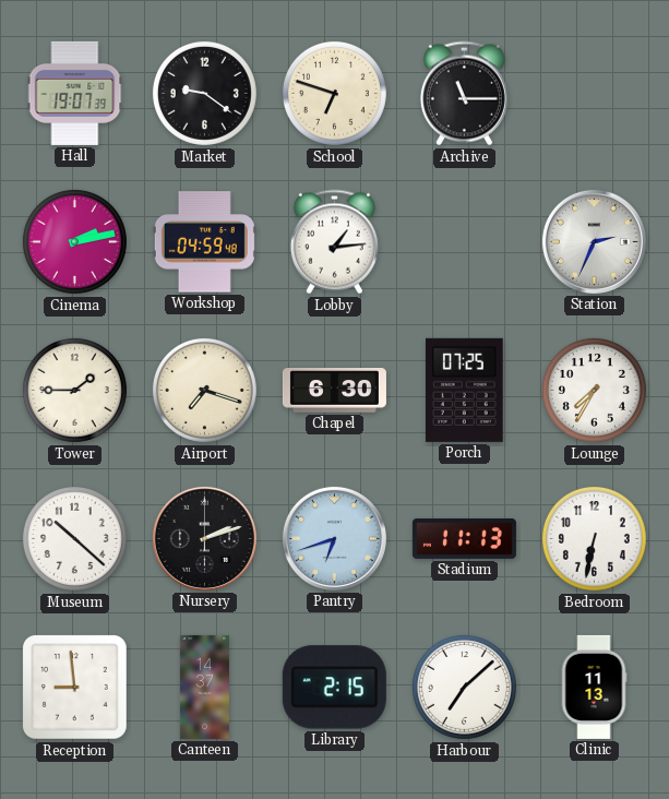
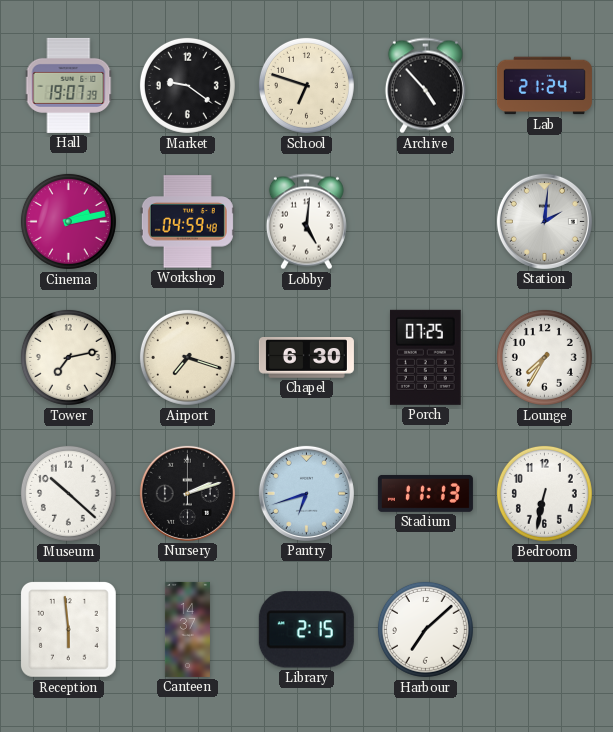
Archive: 11:15 -> 4:53
Lab: none -> 21:24
Lobby: 1:14 -> 5:01
Station: 2:34 -> 2:01
Tower: 1:45 -> 7:13
Reception: 8:59 -> 5:59
Clinic: 11:13 -> none
